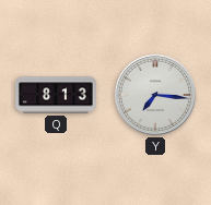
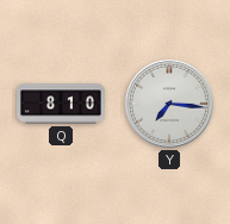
Q: 8:13 -> 8:10
